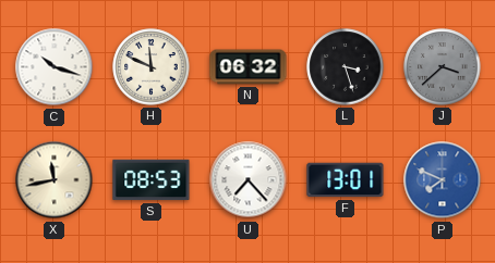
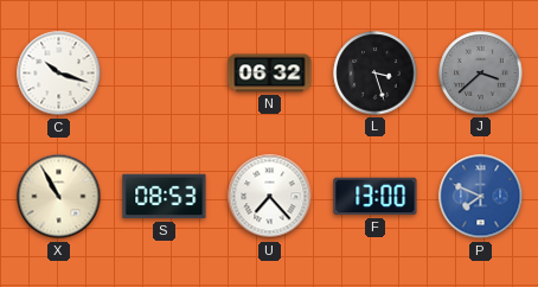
H: 11:49 -> none
X: 11:43 -> 10:55
F: 13:01 -> 13:00
